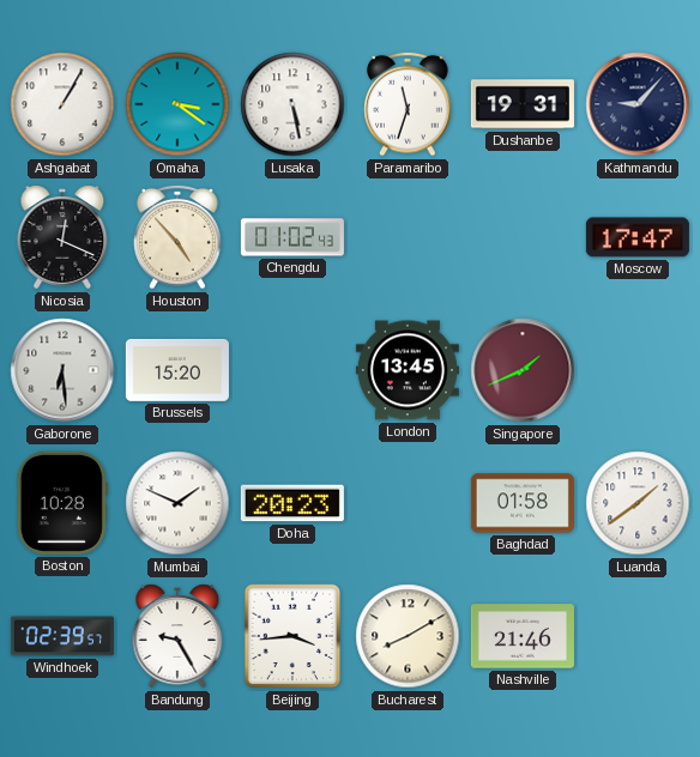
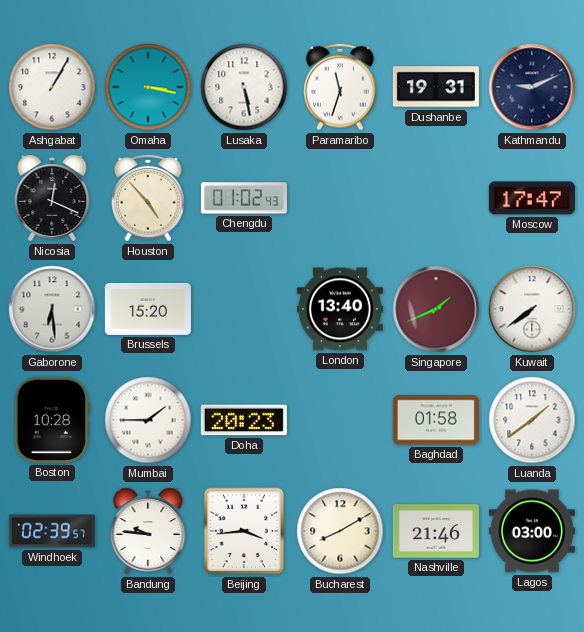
Omaha: 3:21 -> 3:17
Kathmandu: 9:07 -> 9:11
London: 13:45 -> 13:40
Kuwait: none -> 7:39
Mumbai: 1:49 -> 1:45
Bandung: 9:25 -> 9:46
Lagos: none -> 03:00
